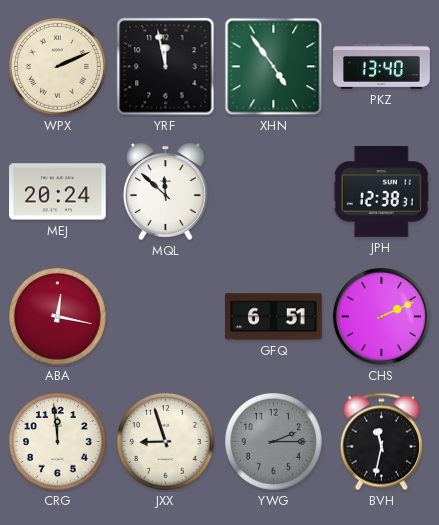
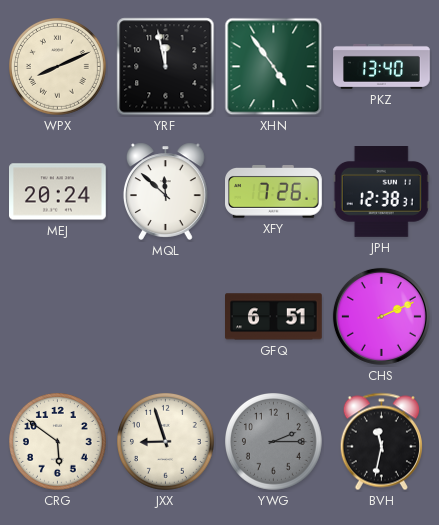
WPX: 2:11 -> 8:11
XFY: none -> 7:26
ABA: 12:17 -> none
CRG: 11:59 -> 5:51
